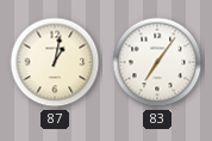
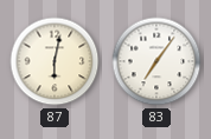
87: 1:02 -> 6:02
